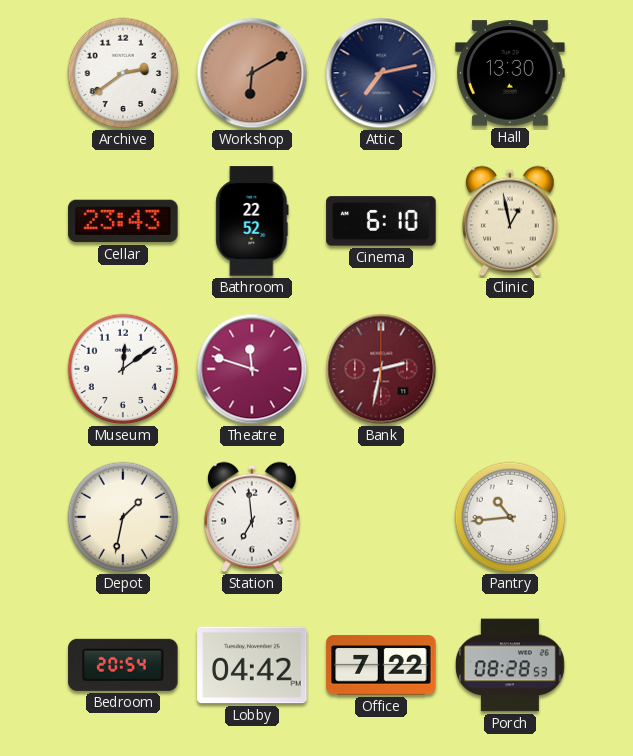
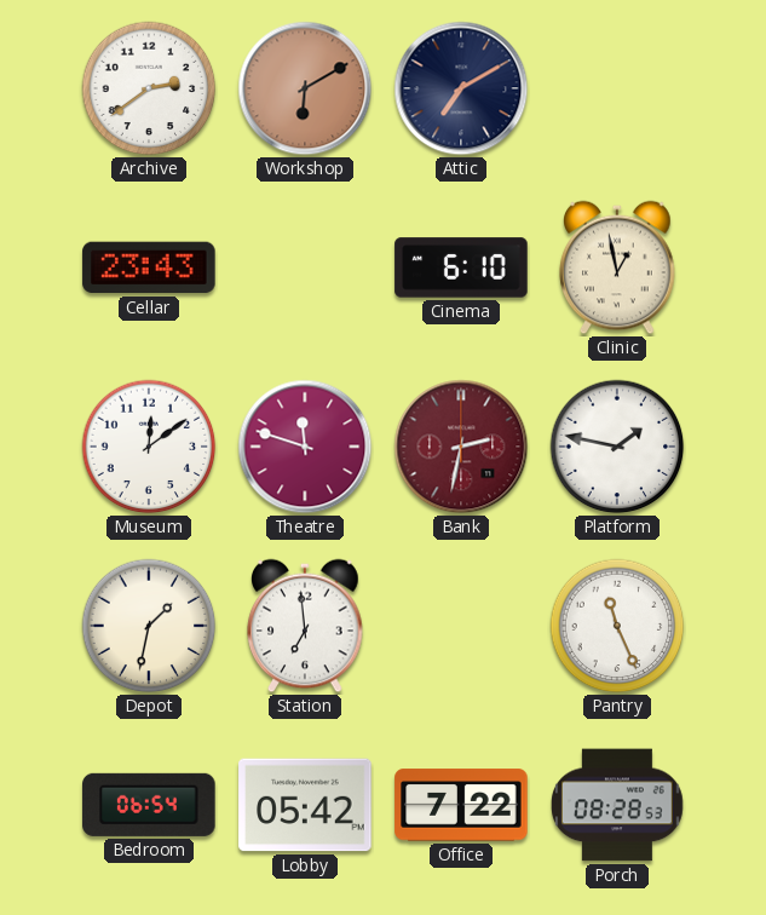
Attic: 7:13 -> 7:10
Hall: 13:30 -> none
Bathroom: 22:52 -> none
Platform: none -> 1:47
Pantry: 10:44 -> 11:26
Bedroom: 20:54 -> 06:54
Lobby: 04:42 -> 05:42
